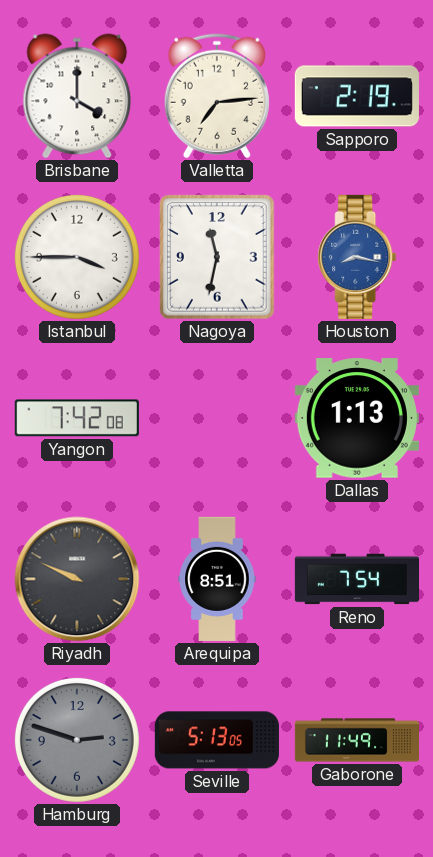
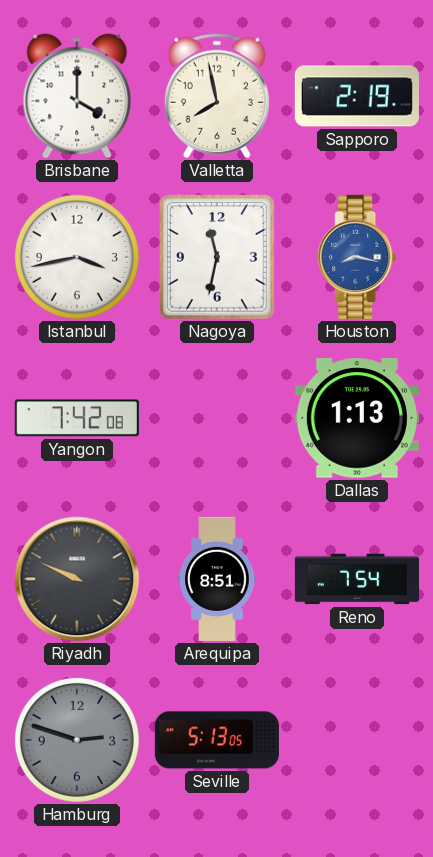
Valletta: 7:14 -> 7:58
Istanbul: 3:45 -> 3:43
Gaborone: 11:49 -> none
